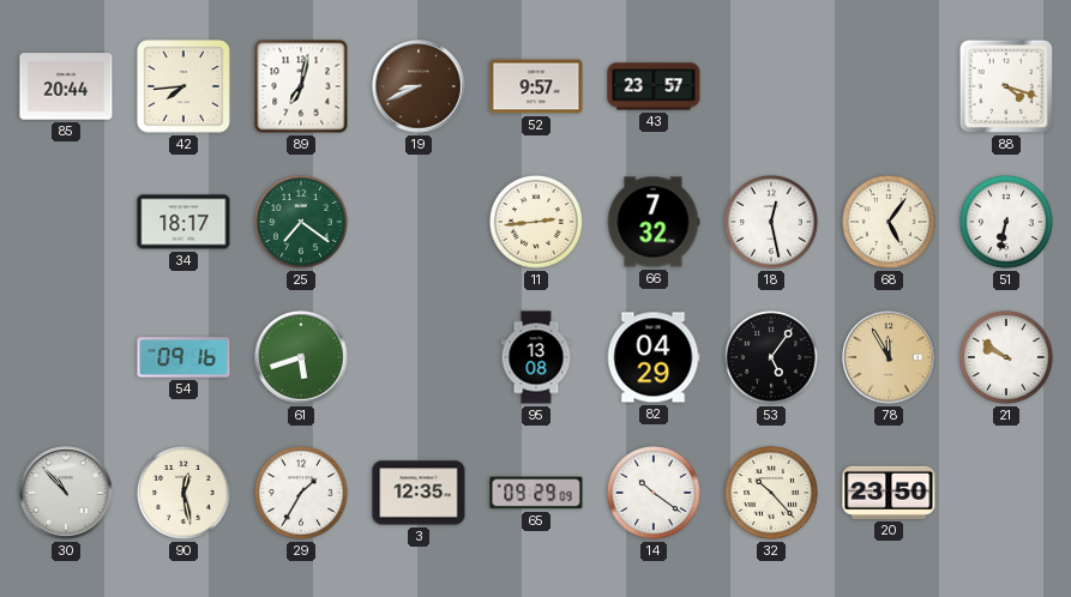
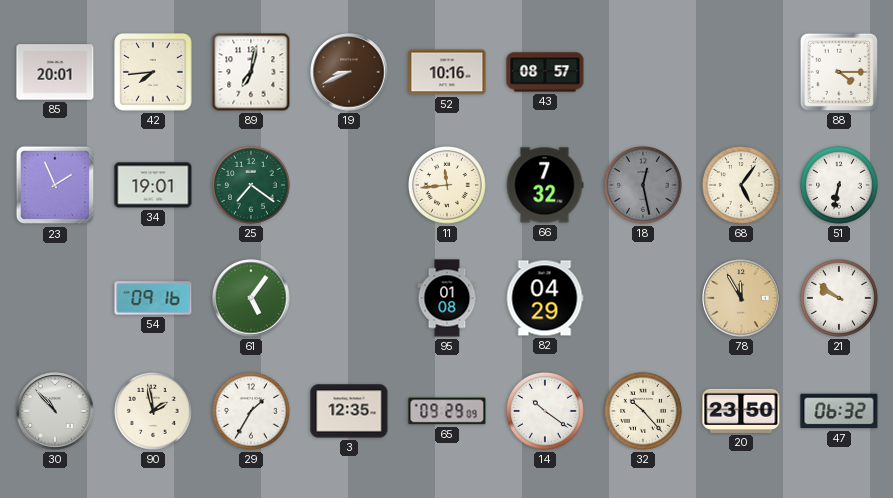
85: 20:44 -> 20:01
52: 9:57 -> 10:16
43: 23:57 -> 08:57
88: 4:18 -> 4:15
23: none -> 1:56
34: 18:17 -> 19:01
11: 2:44 -> 11:44
18 dial: white -> grey
61: 5:42 -> 5:06
95: 13:08 -> 01:08
53: 5:06 -> none
90: 12:28 -> 1:58
47: none -> 06:32
